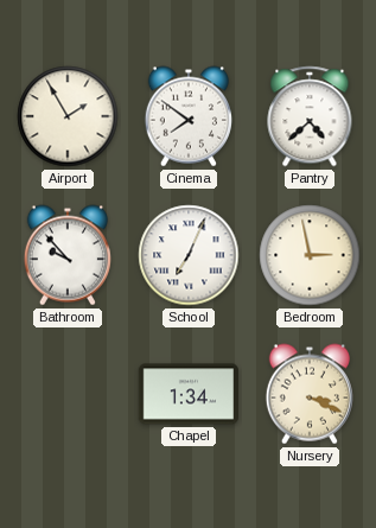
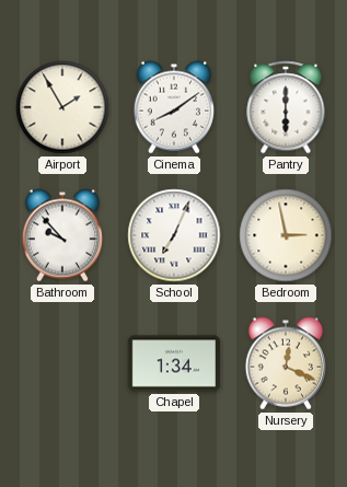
Cinema: 7:51 -> 8:09
Pantry: 4:38 -> 6:00
Nursery: 3:19 -> 12:19
